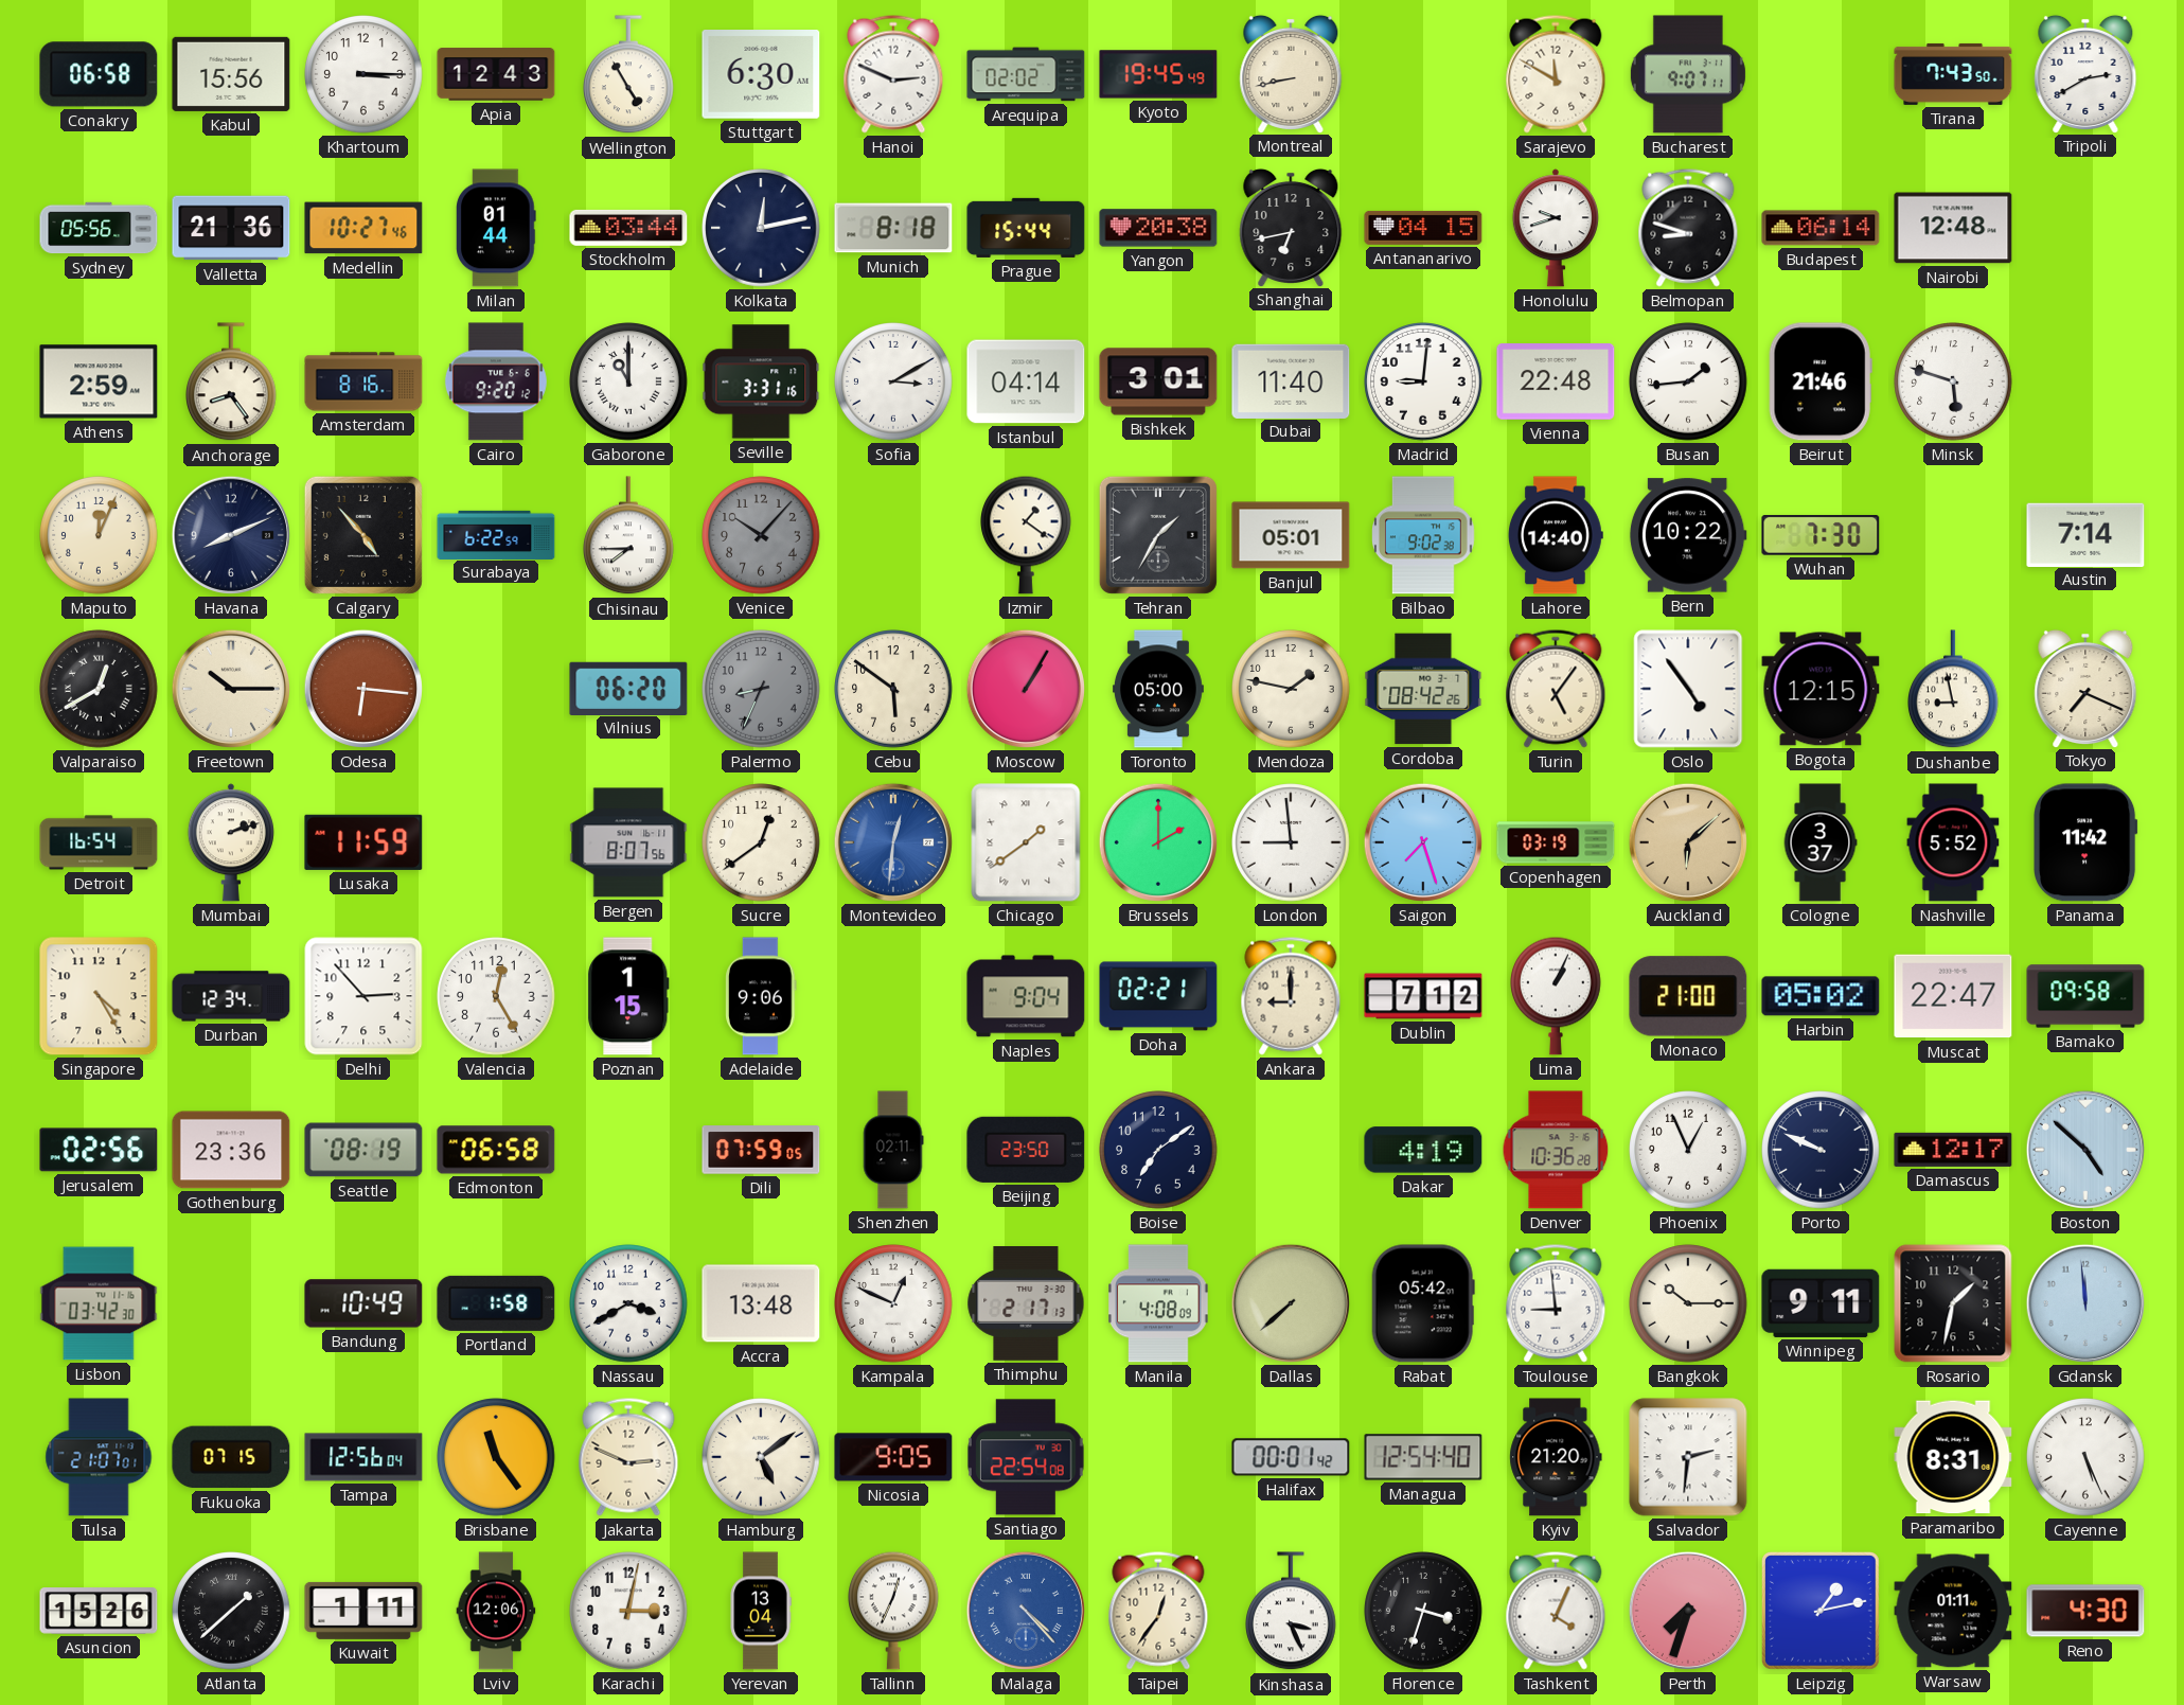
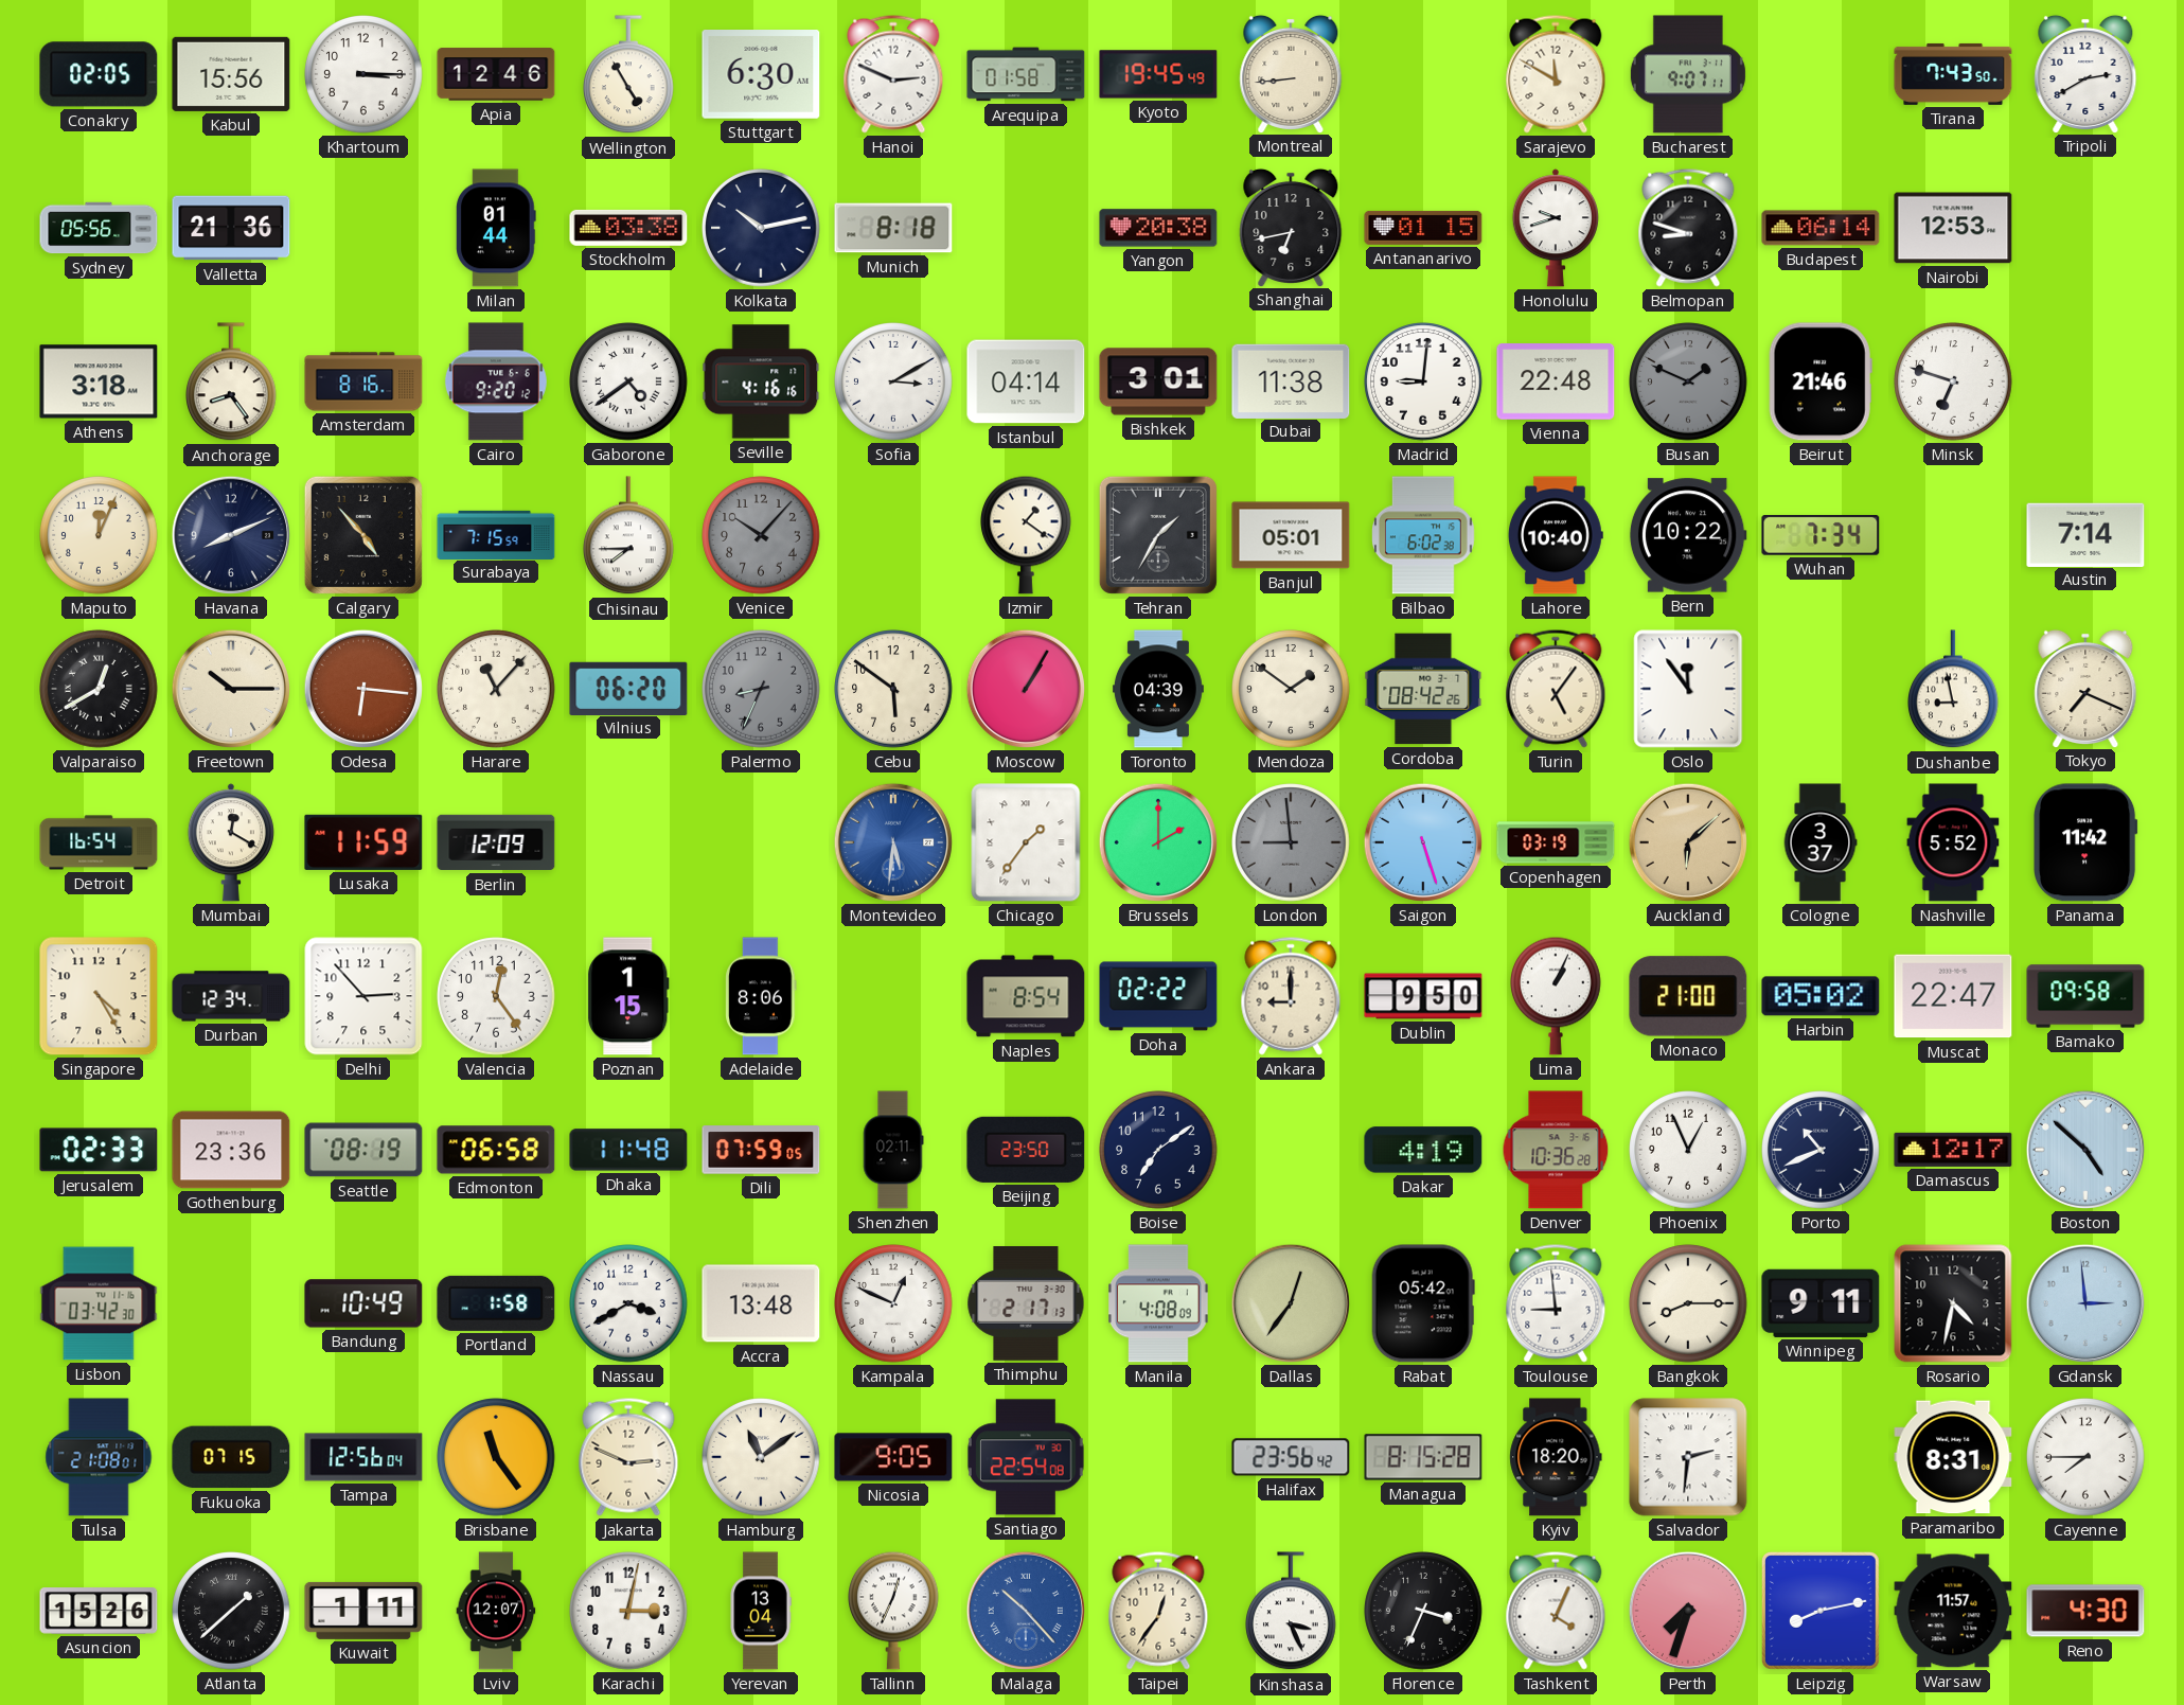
Conakry: 06:58 -> 02:05
Apia: 12:43 -> 12:46
Arequipa: 02:02 -> 01:58
Montreal: 8:43 -> 8:44
Medellin: 10:27 -> none
Stockholm: 03:44 -> 03:38
Kolkata: 12:13 -> 10:13
Prague: 15:44 -> none
Antananarivo: 04:15 -> 01:15
Nairobi: 12:48 -> 12:53
Athens: 2:59 -> 3:18
Gaborone: 11:00 -> 4:39
Seville: 3:31 -> 4:16
Dubai: 11:40 -> 11:38
Busan: 1:44 -> 1:49
Busan dial: white -> grey
Minsk: 5:48 -> 6:48
Surabaya: 6:22 -> 7:15
Bilbao: 9:02 -> 6:02
Lahore: 14:40 -> 10:40
Wuhan: 7:30 -> 7:34
Harare: none -> 11:07
Toronto: 05:00 -> 04:39
Mendoza: 1:47 -> 1:51
Oslo: 4:54 -> 11:54
Bogota: 12:15 -> none
Mumbai: 2:12 -> 12:20
Berlin: none -> 12:09
Bergen: 8:07 -> none
Sucre: 12:39 -> none
Montevideo: 12:31 -> 5:31
Chicago: 1:39 -> 1:36
London dial: white -> grey
Saigon: 7:27 -> 5:27
Valencia: 12:25 -> 12:24
Adelaide: 9:06 -> 8:06
Naples: 9:04 -> 8:54
Doha: 02:21 -> 02:22
Dublin: 7:12 -> 9:50
Jerusalem: 02:56 -> 02:33
Dhaka: none -> 11:48
Porto: 9:49 -> 10:41
Dallas: 7:38 -> 12:36
Bangkok: 10:15 -> 8:15
Rosario: 1:32 -> 4:32
Gdansk: 11:59 -> 2:59
Tulsa: 21:07 -> 21:08
Hamburg: 5:09 -> 11:09
Halifax: 00:01 -> 23:56
Managua: 12:54 -> 8:15
Kyiv: 21:20 -> 18:20
Cayenne: 5:26 -> 7:45
Lviv: 12:06 -> 12:07
Malaga: 4:23 -> 10:23
Florence: 3:33 -> 3:34
Leipzig: 1:13 -> 8:13
Warsaw: 01:11 -> 11:57
